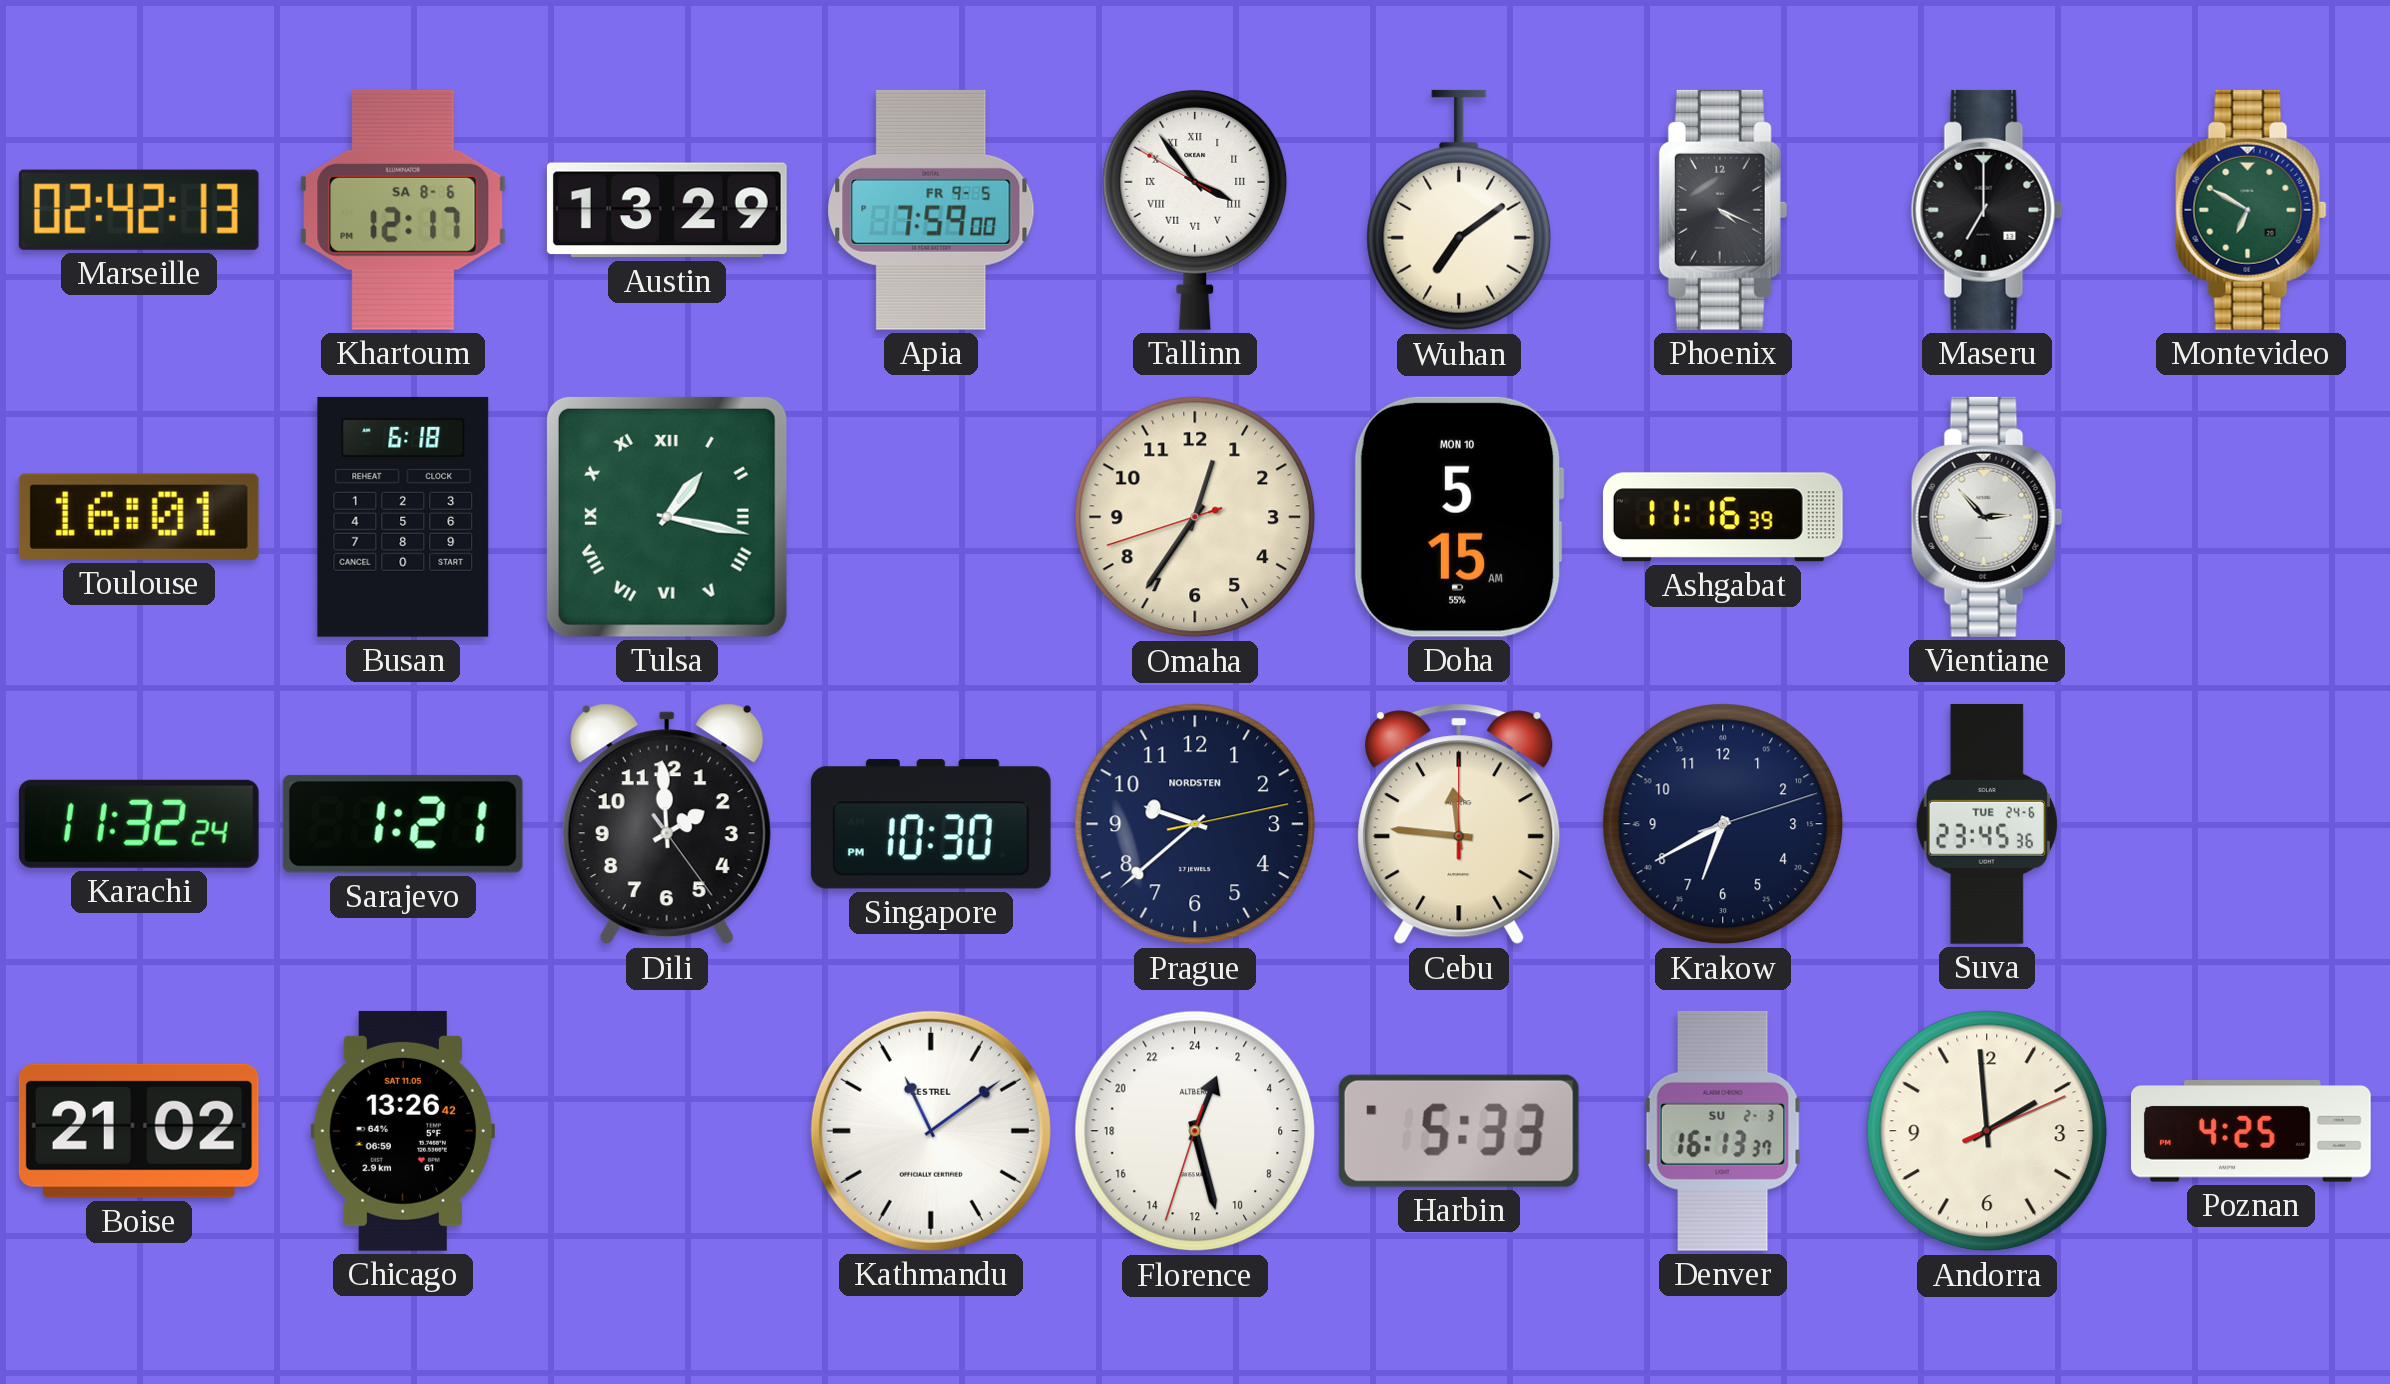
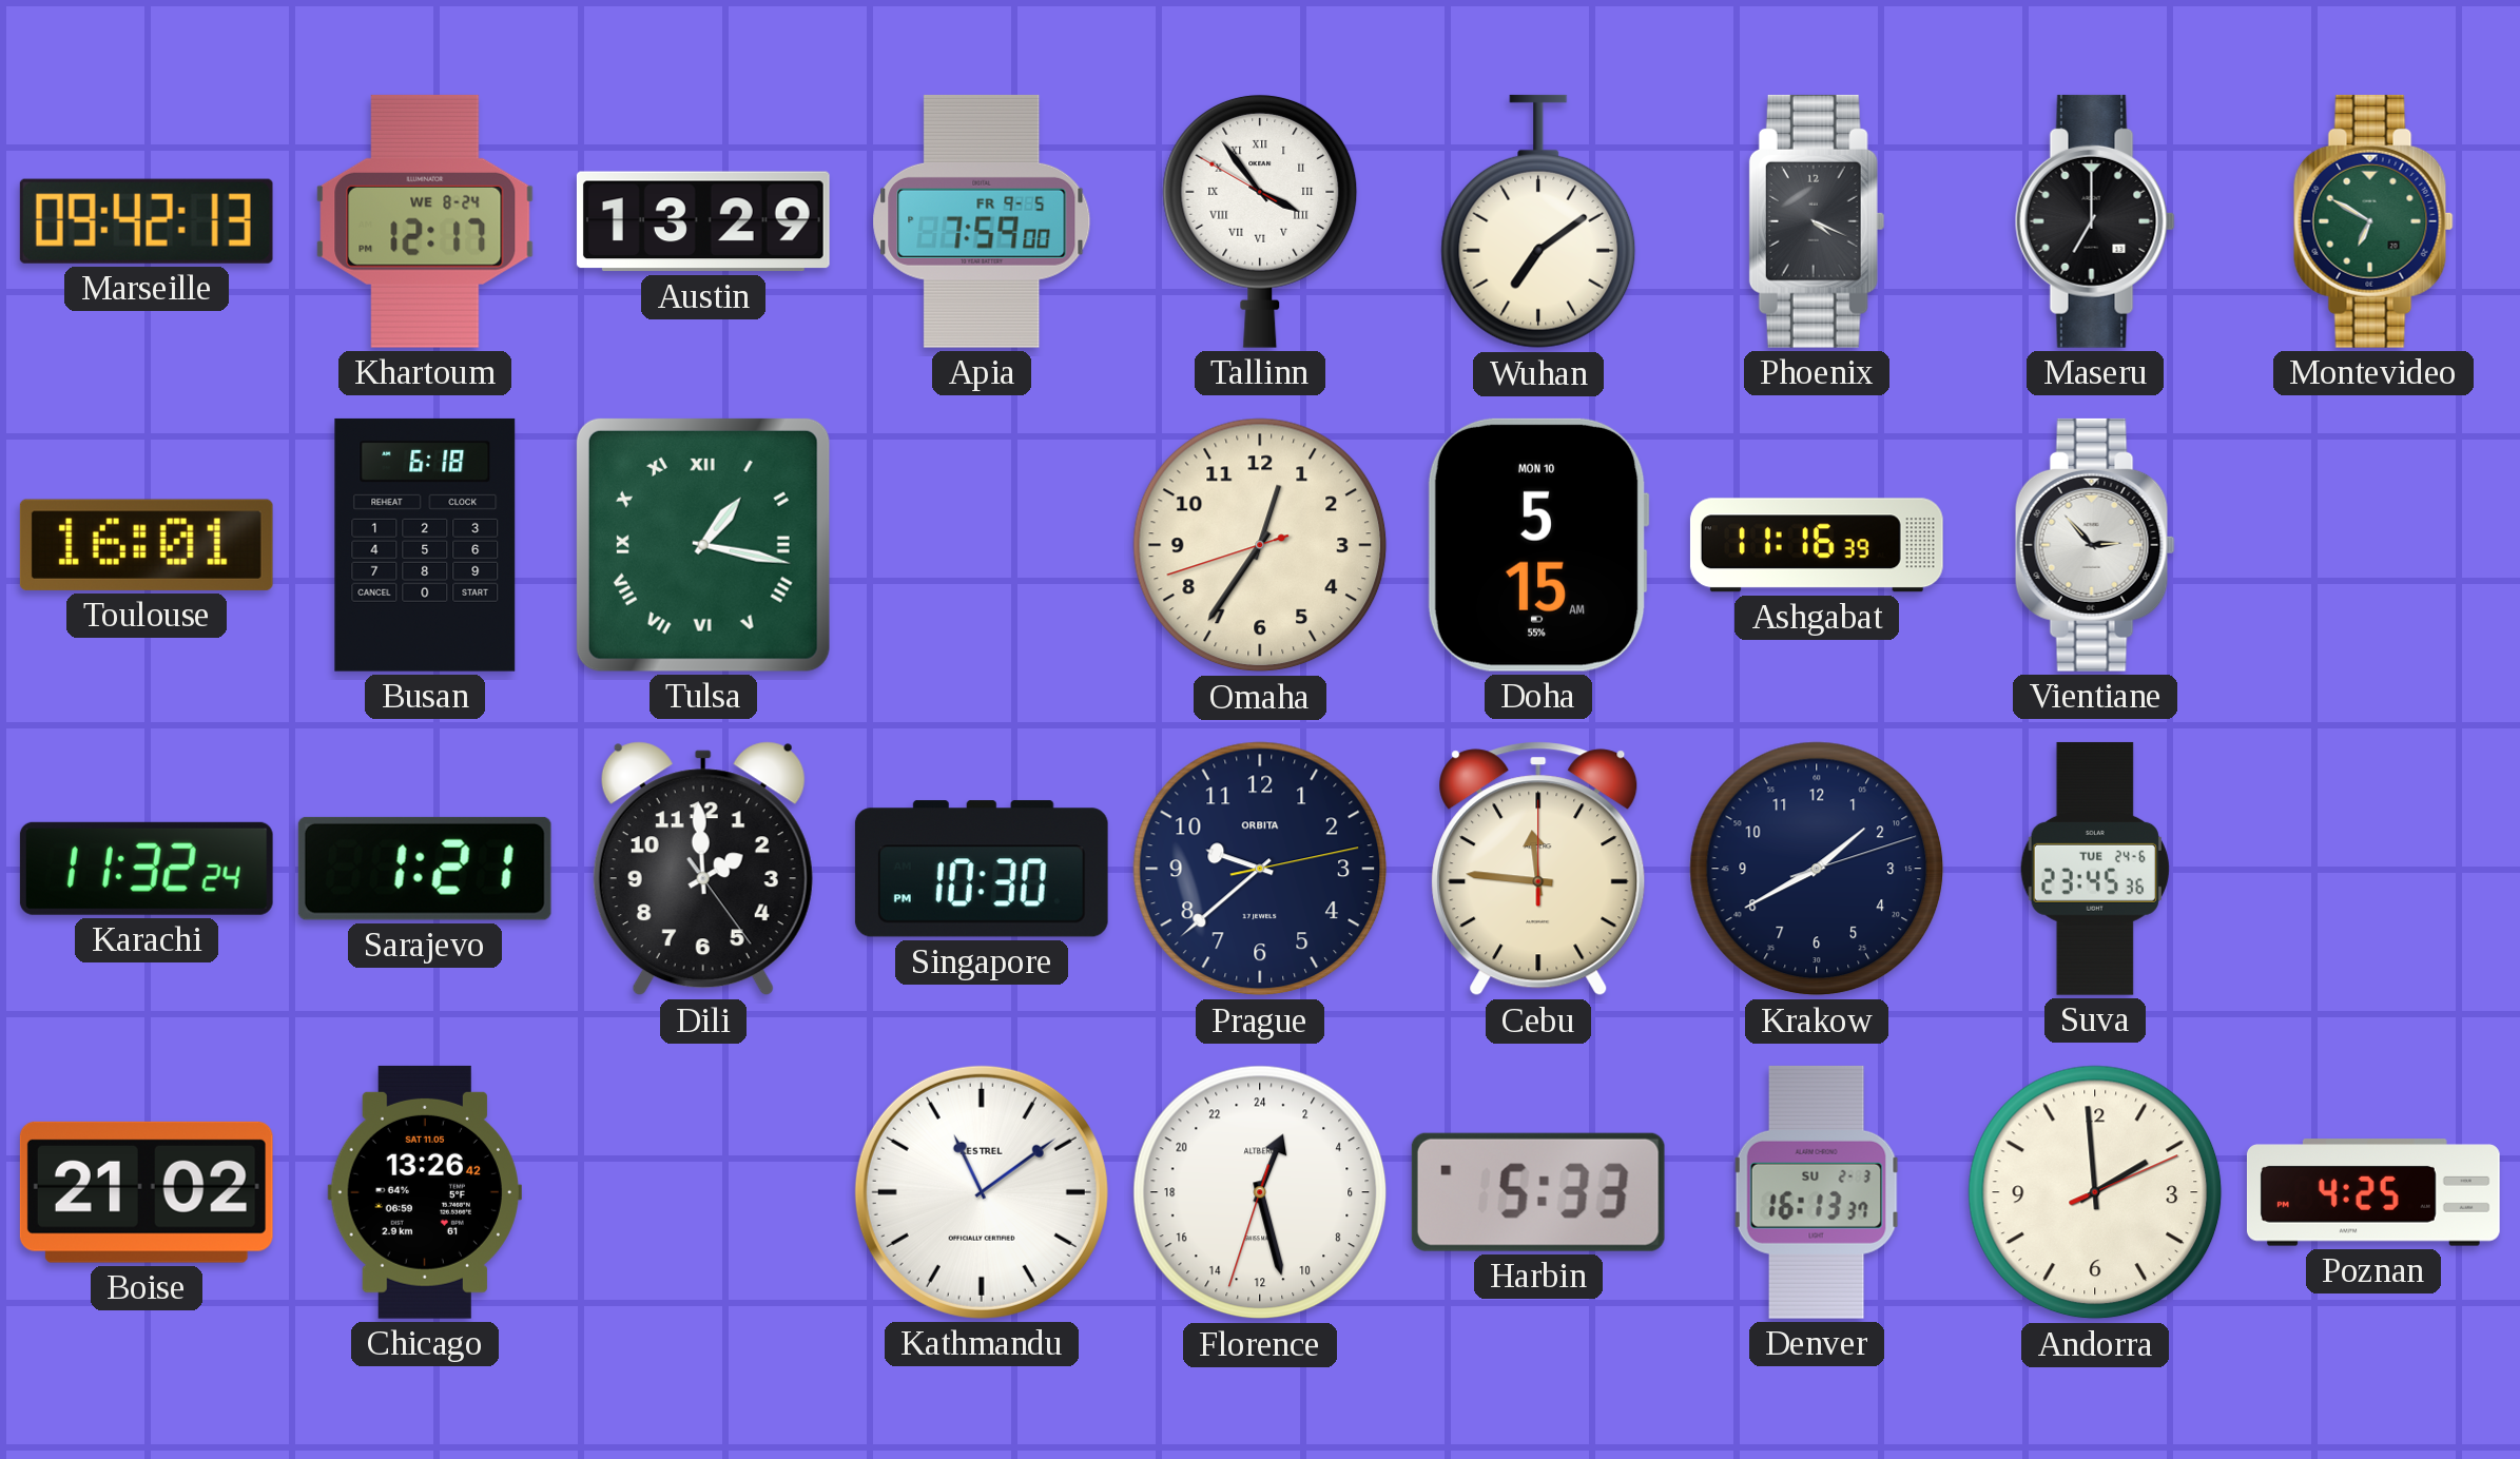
Marseille: 02:42 -> 09:42
Khartoum date: SA 8-6 -> WE 8-24
Prague brand: NORDSTEN -> ORBITA
Krakow: 6:40 -> 1:40
